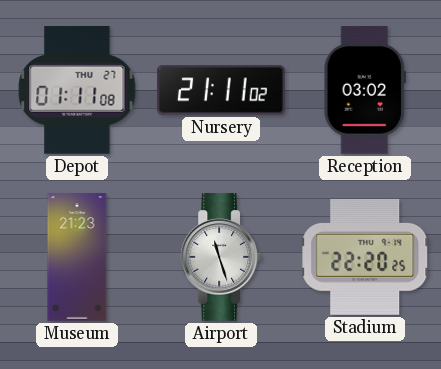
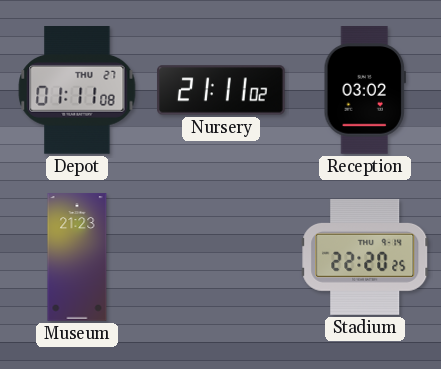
Airport: 11:27 -> none
